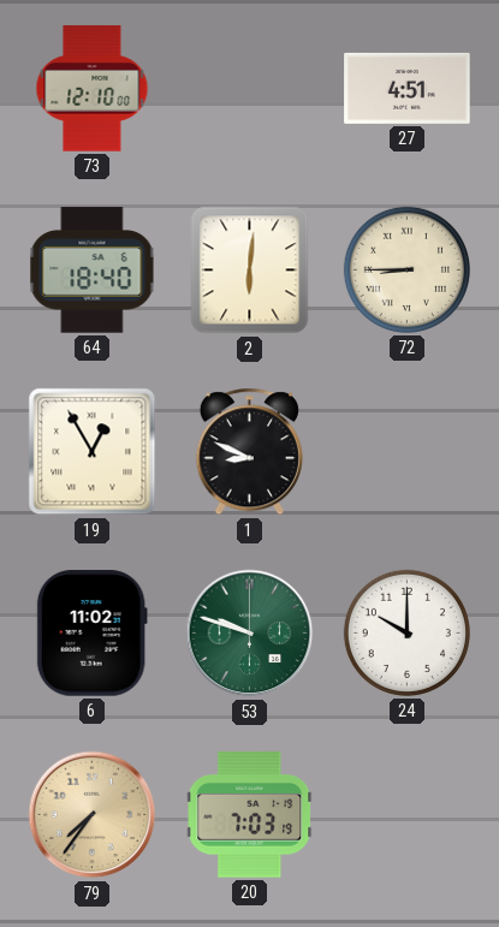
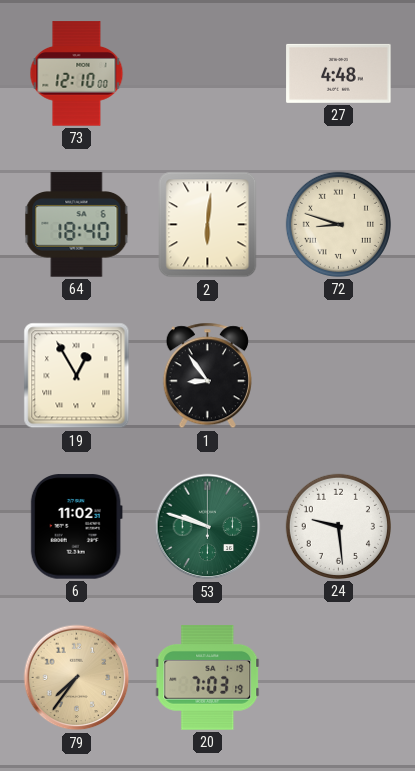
27: 4:51 -> 4:48
72: 8:45 -> 8:48
1: 8:49 -> 8:54
24: 10:00 -> 9:29
